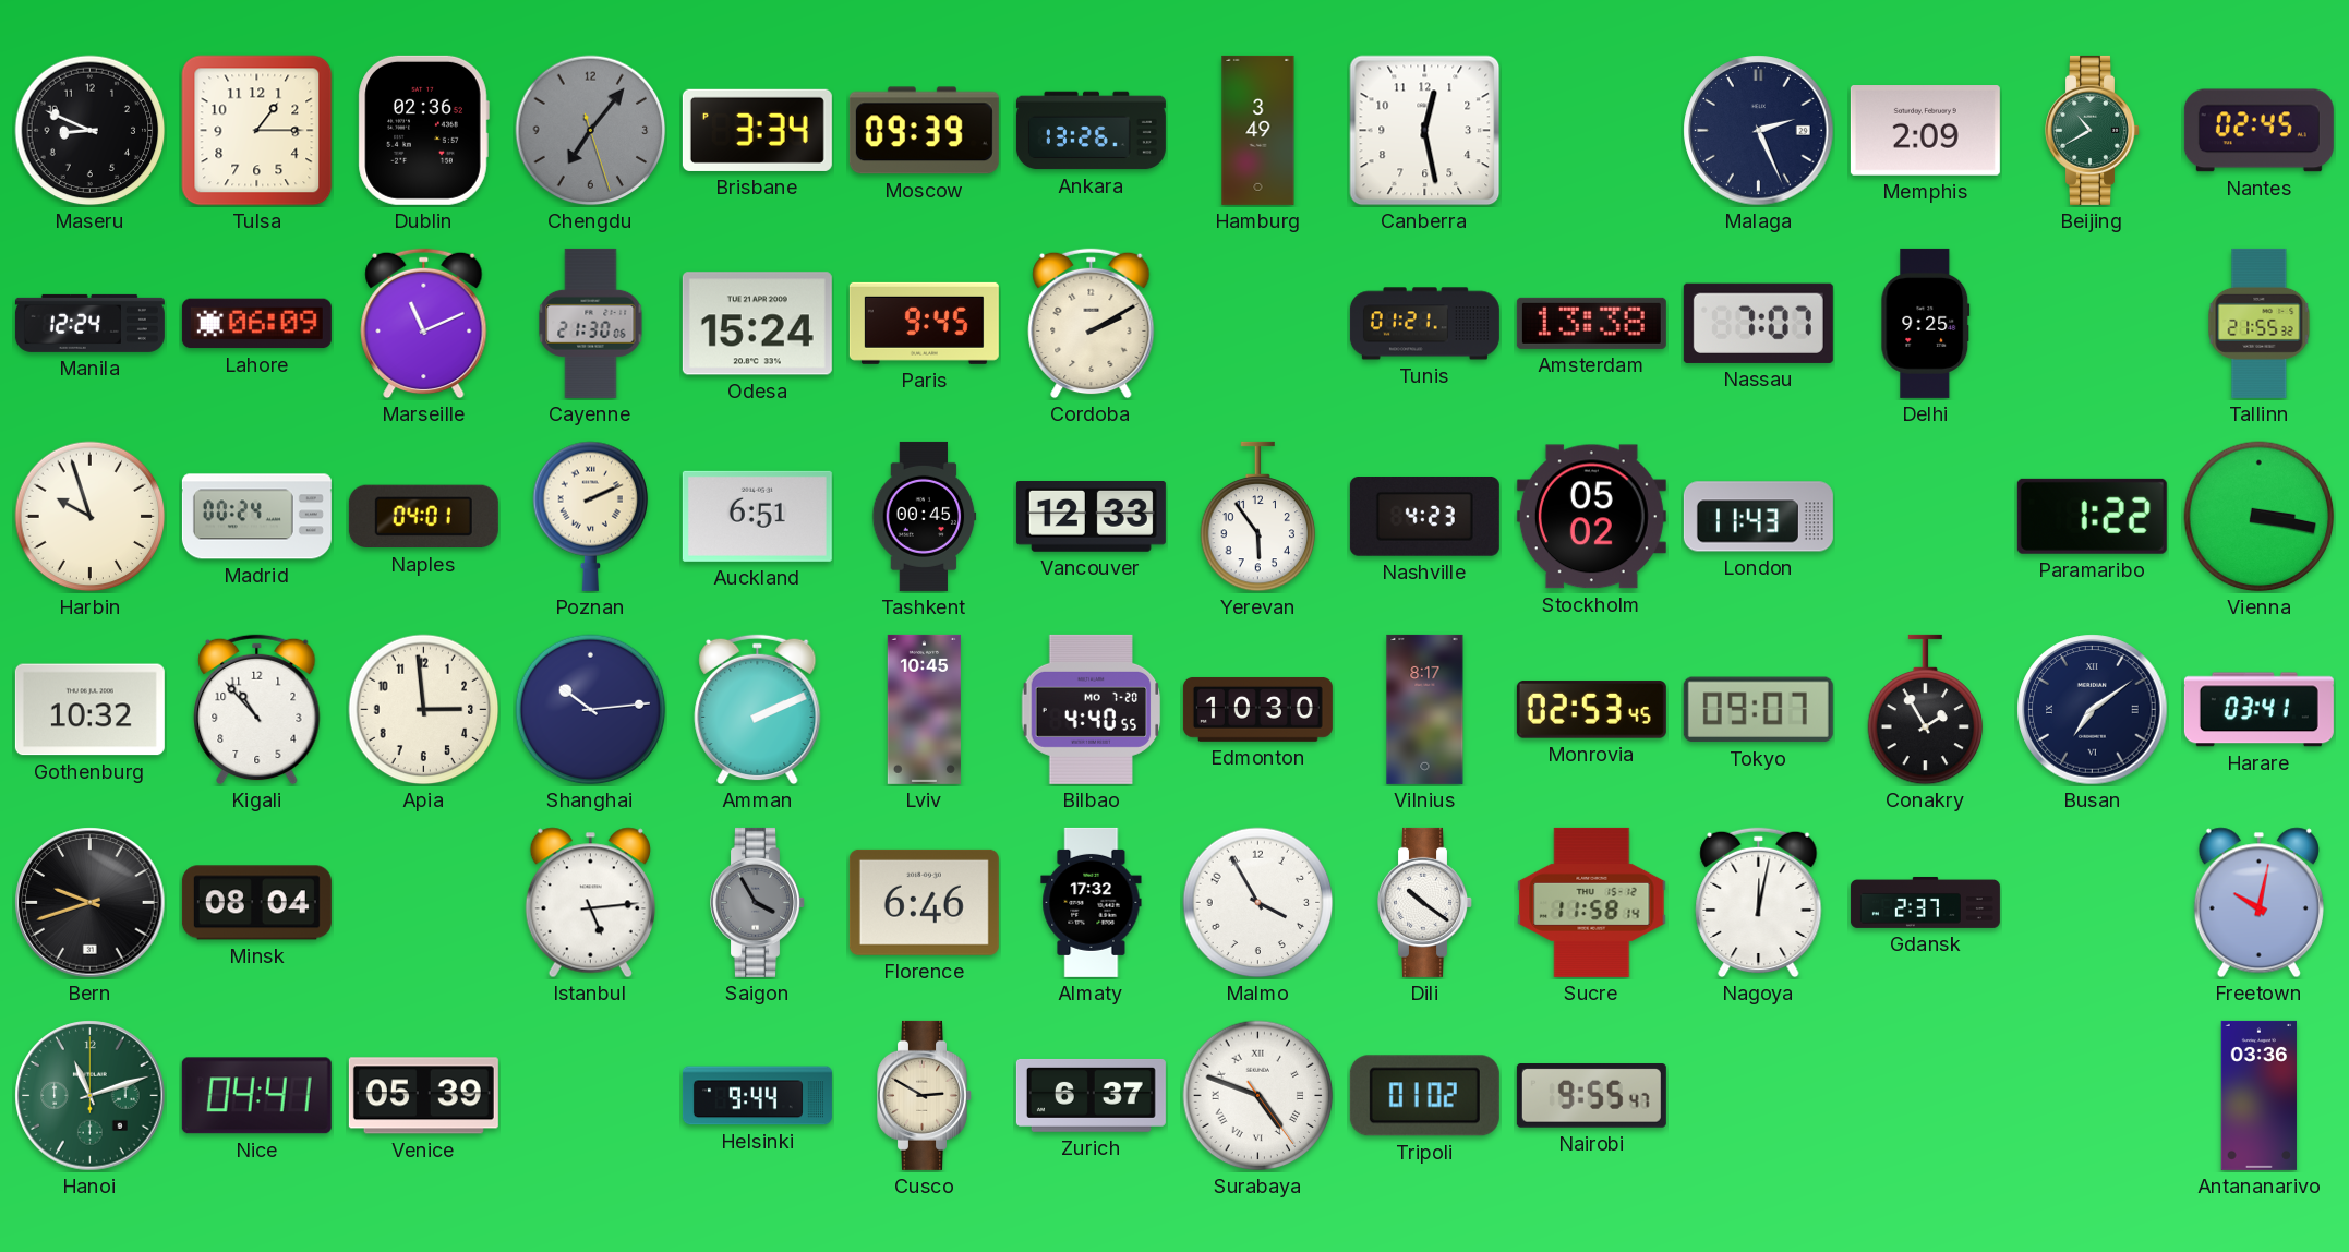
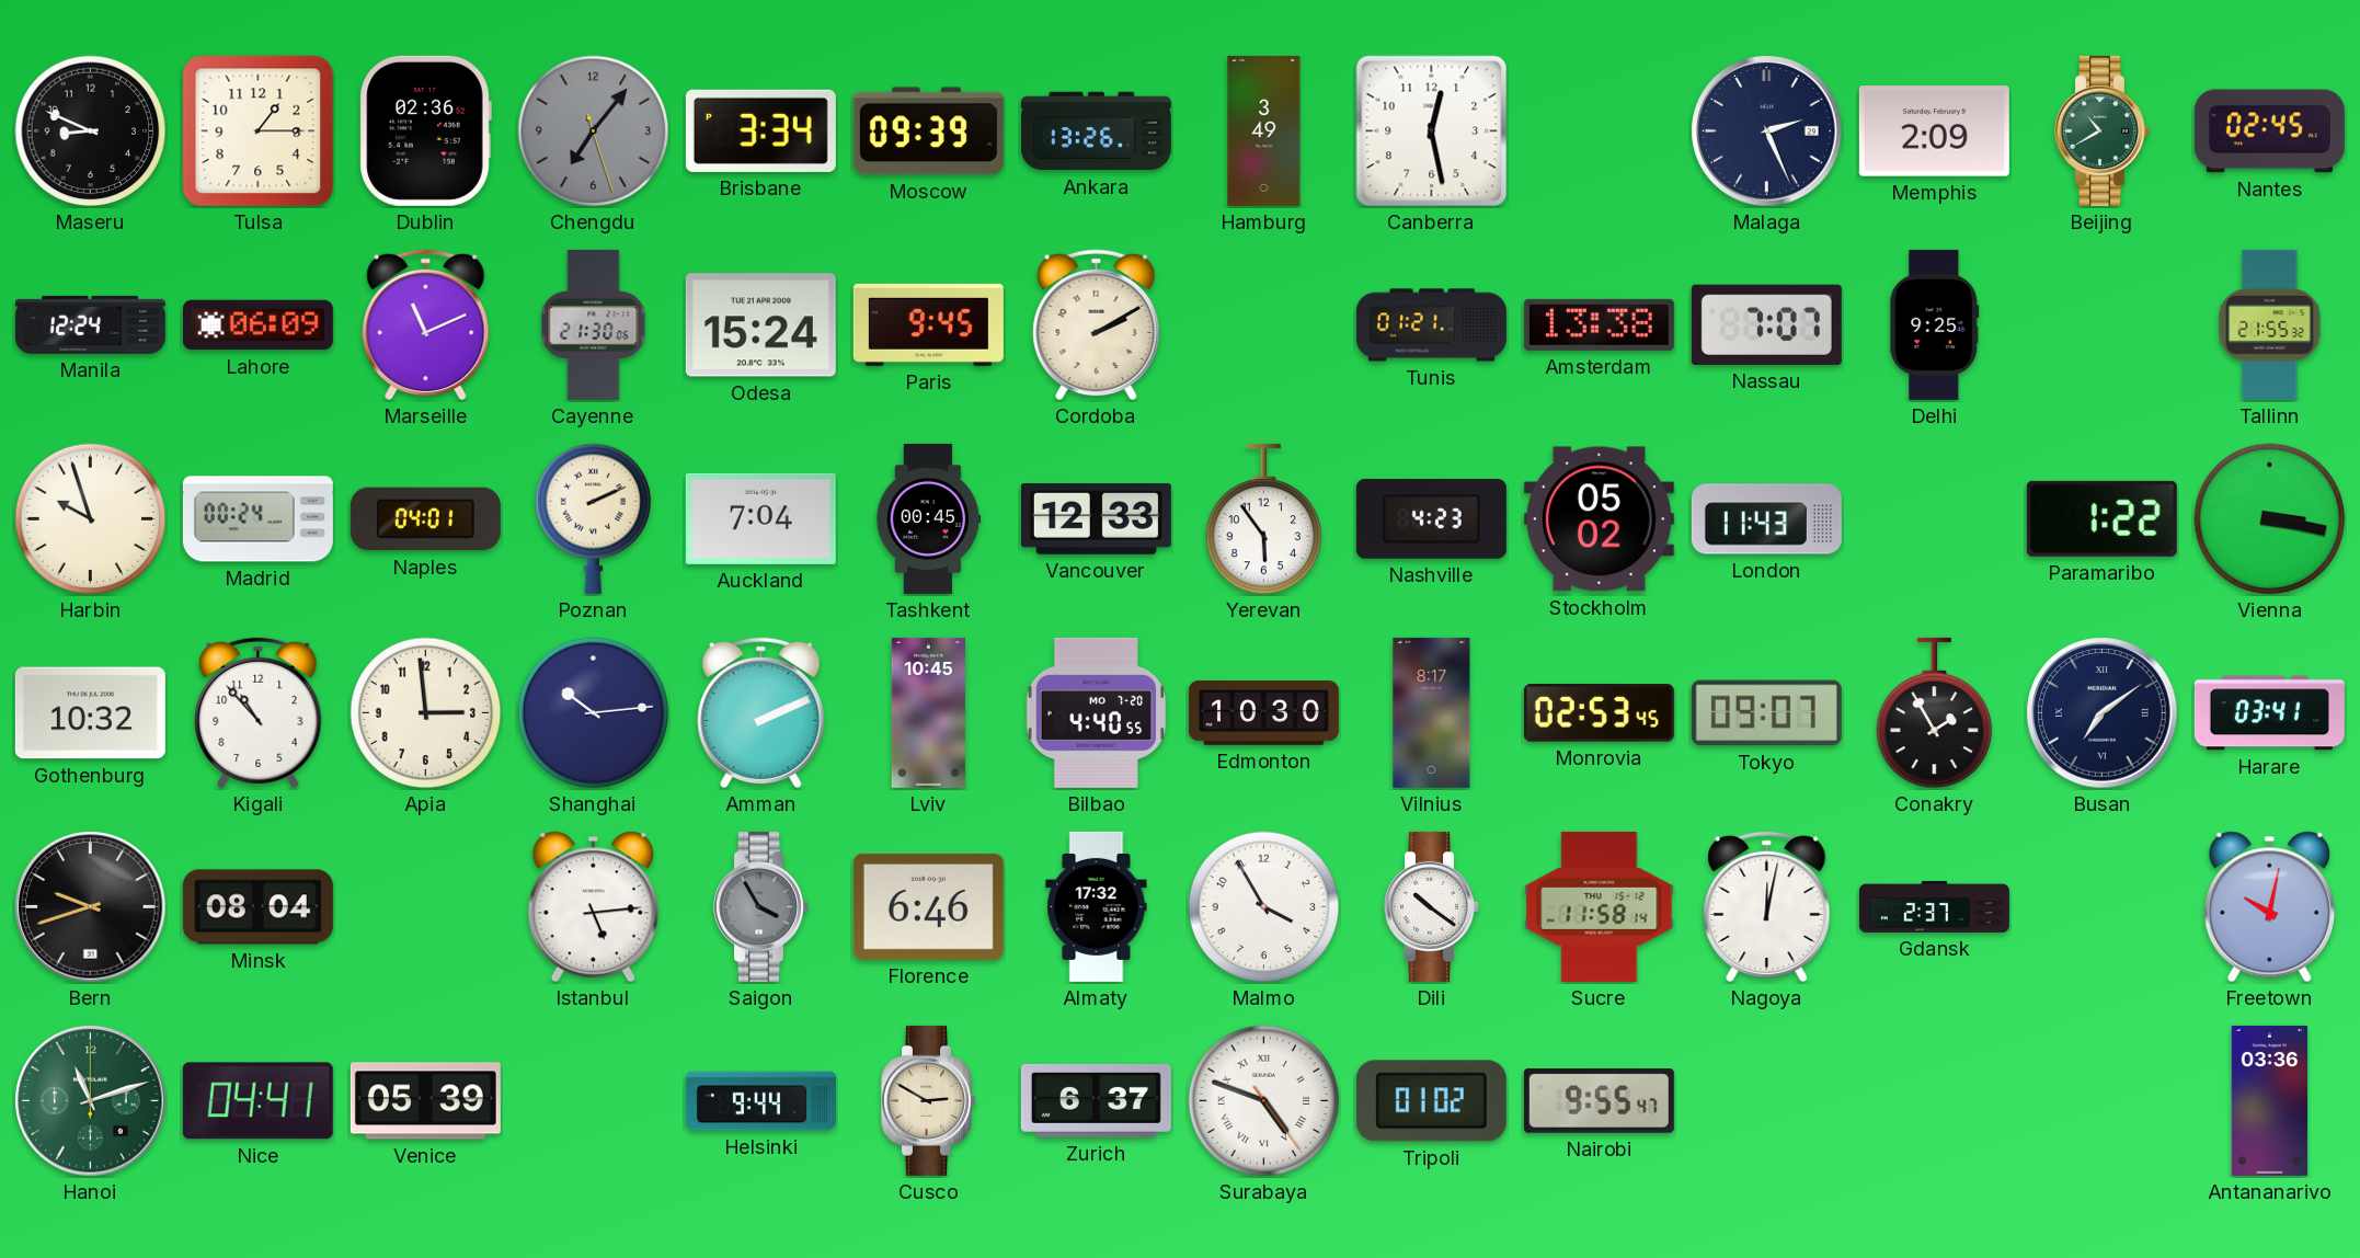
Auckland: 6:51 -> 7:04
